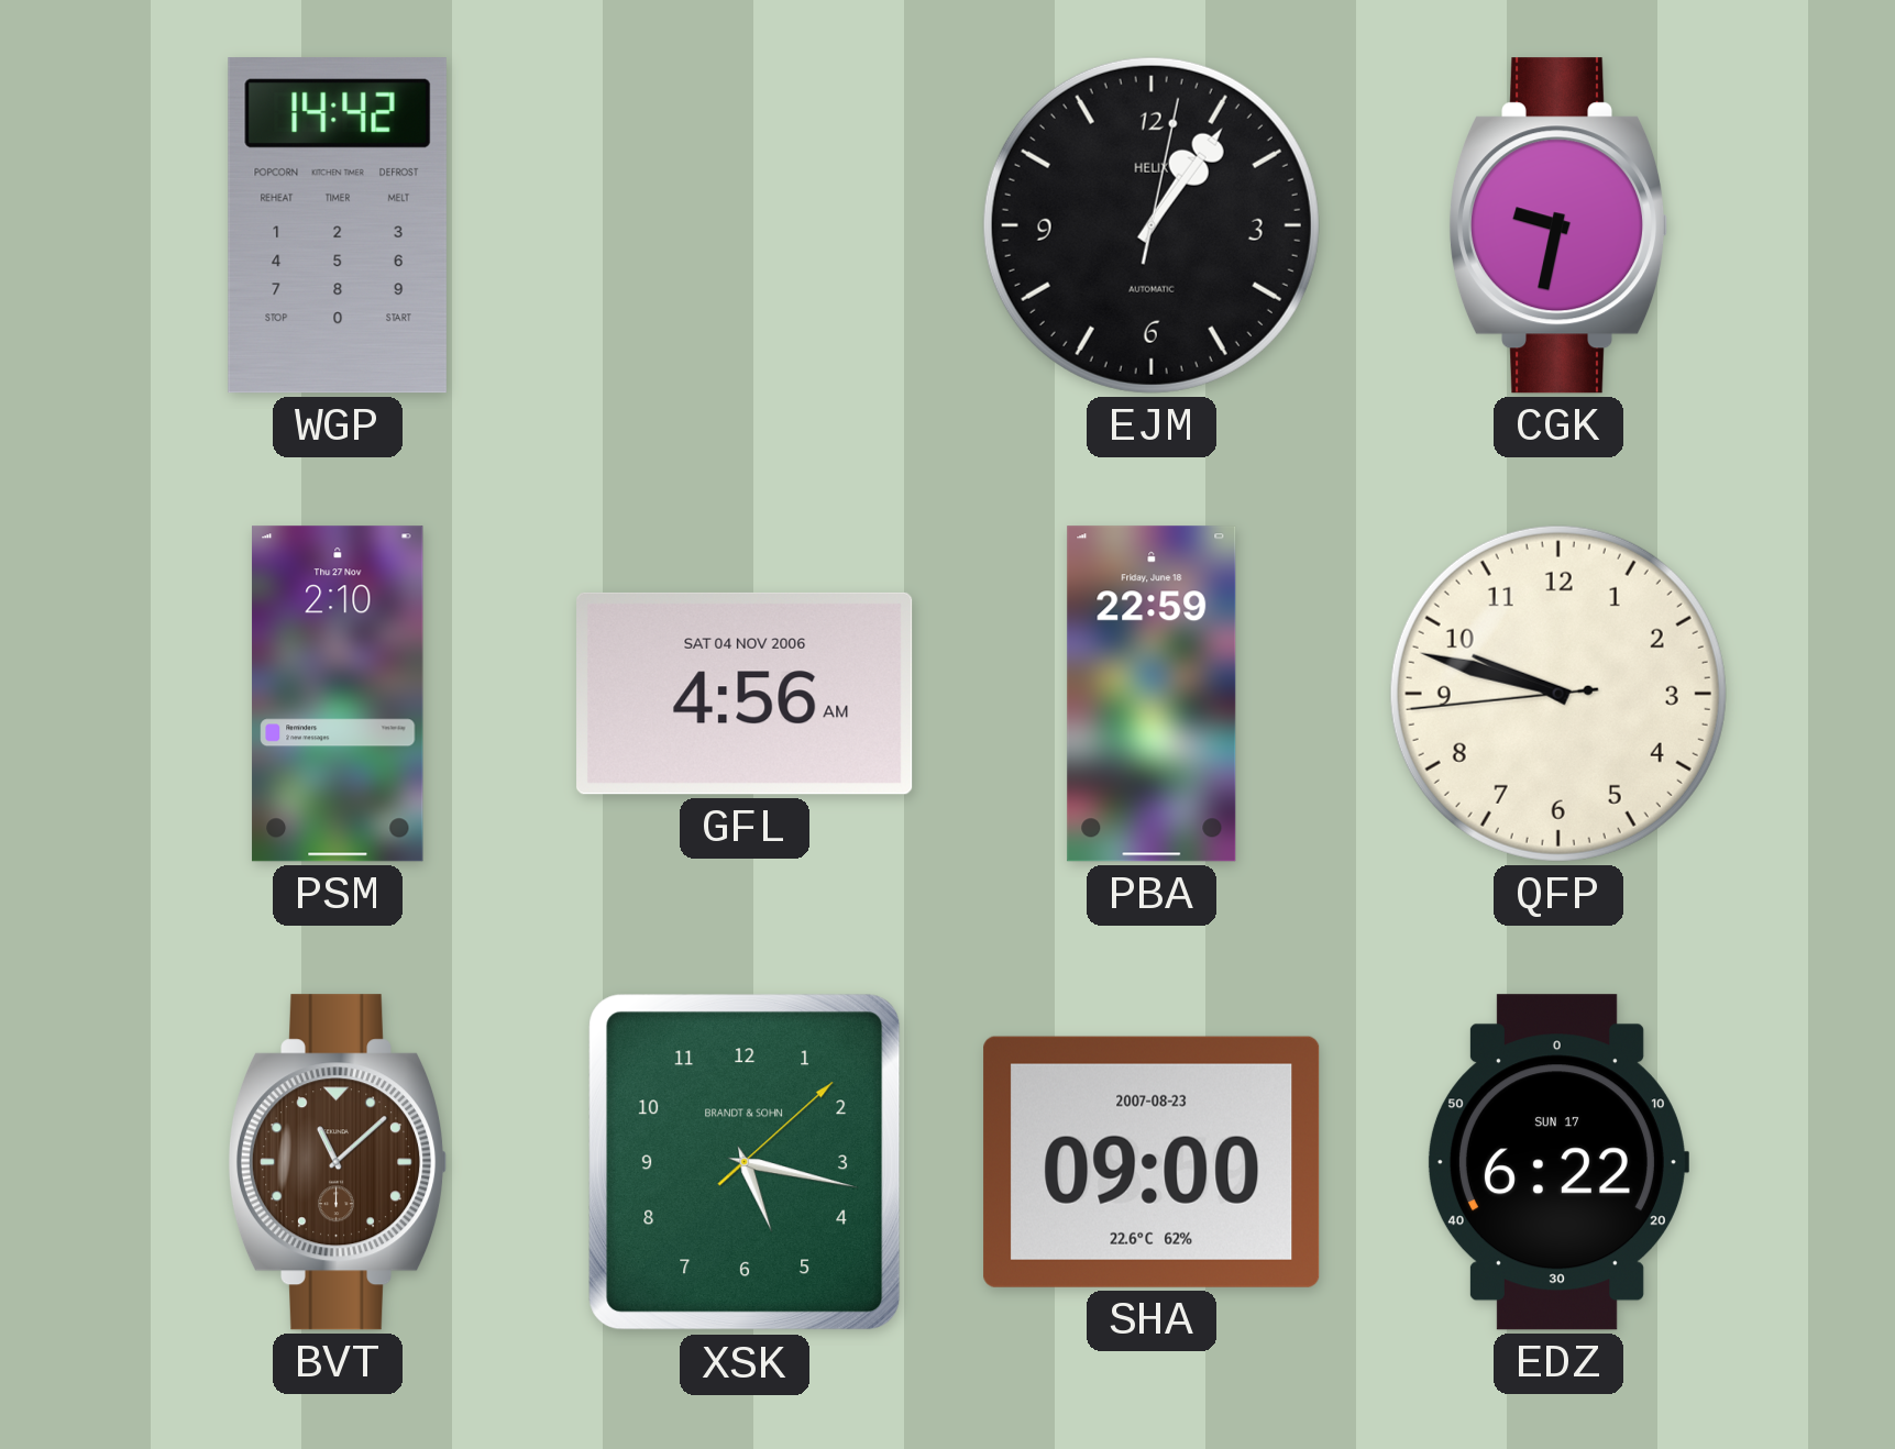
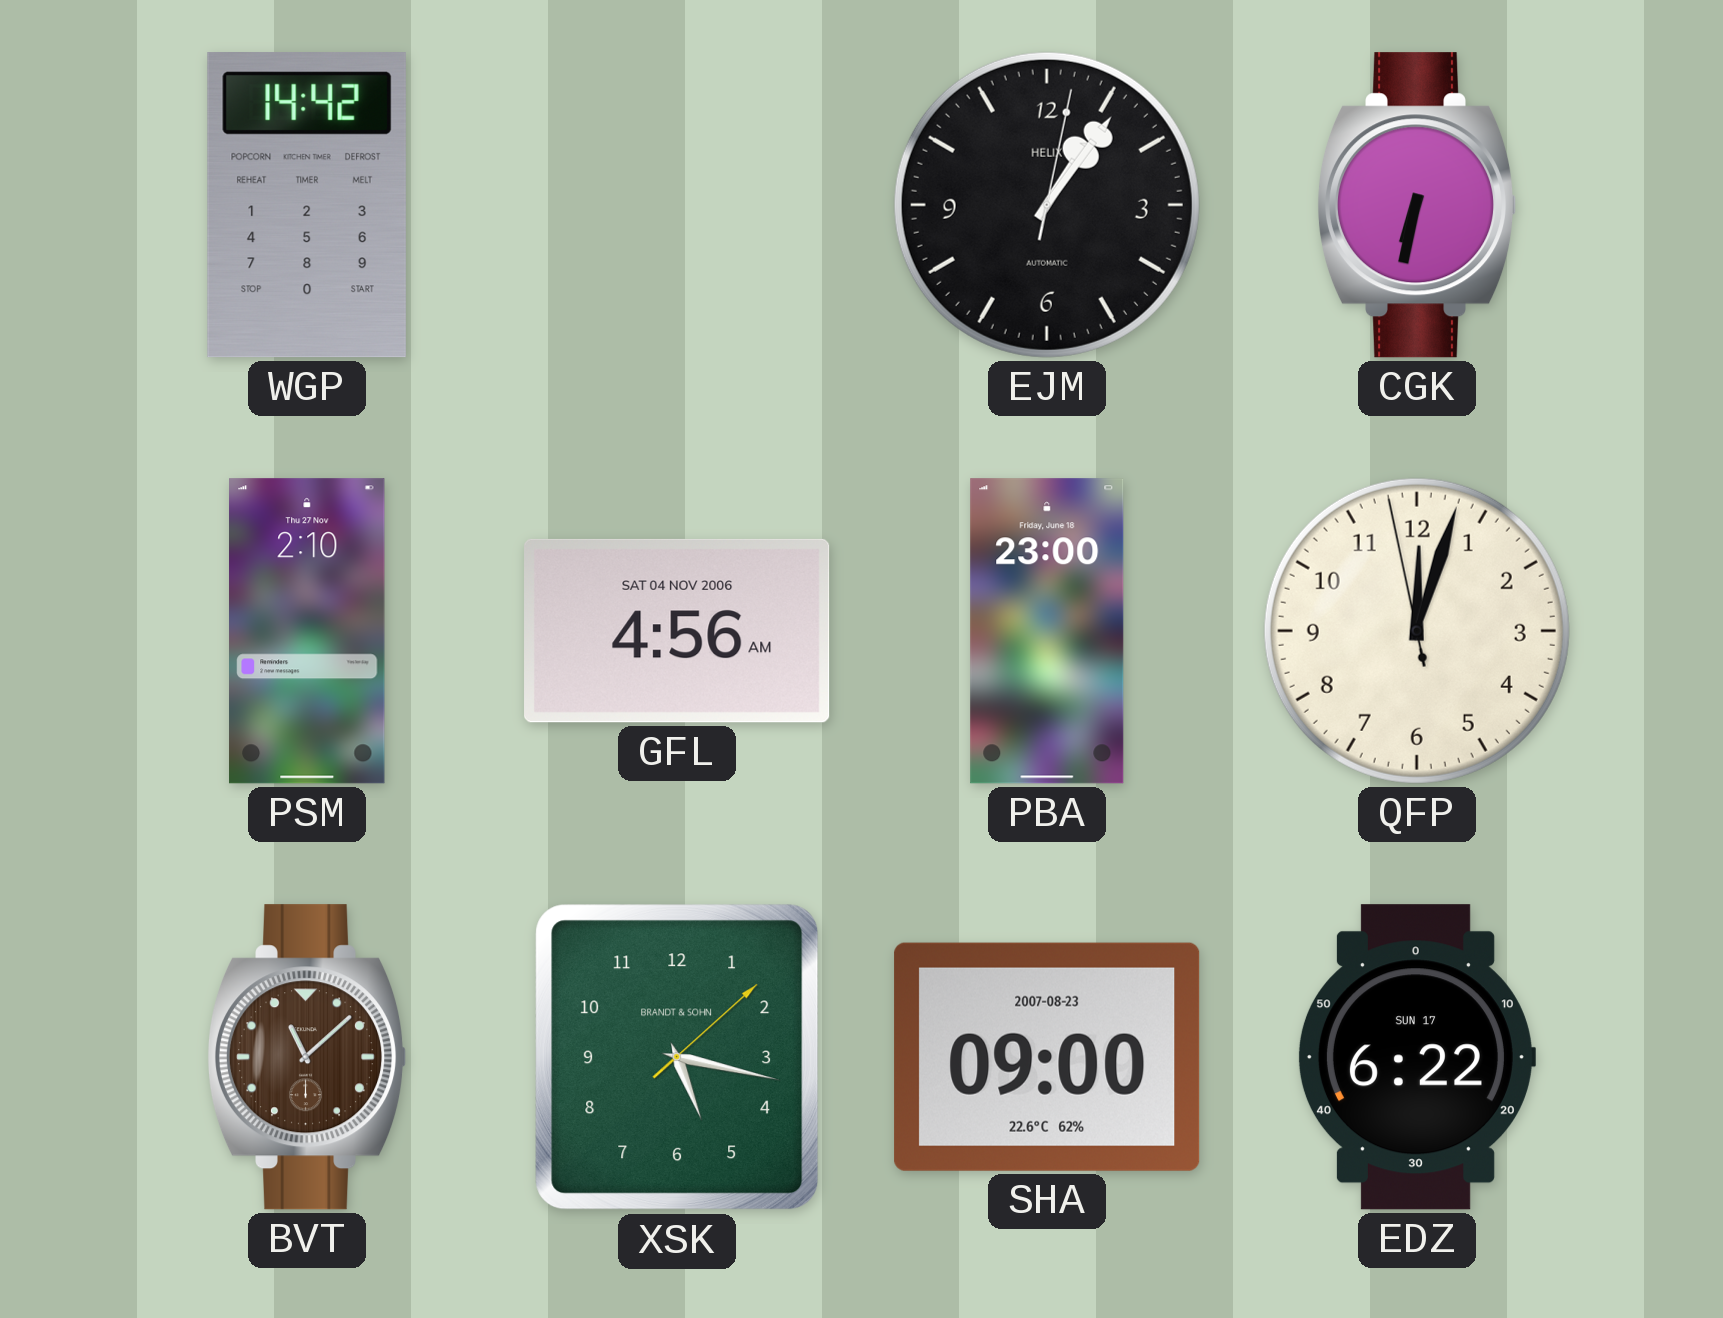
CGK: 9:32 -> 6:32
PBA: 22:59 -> 23:00
QFP: 9:47 -> 12:02
